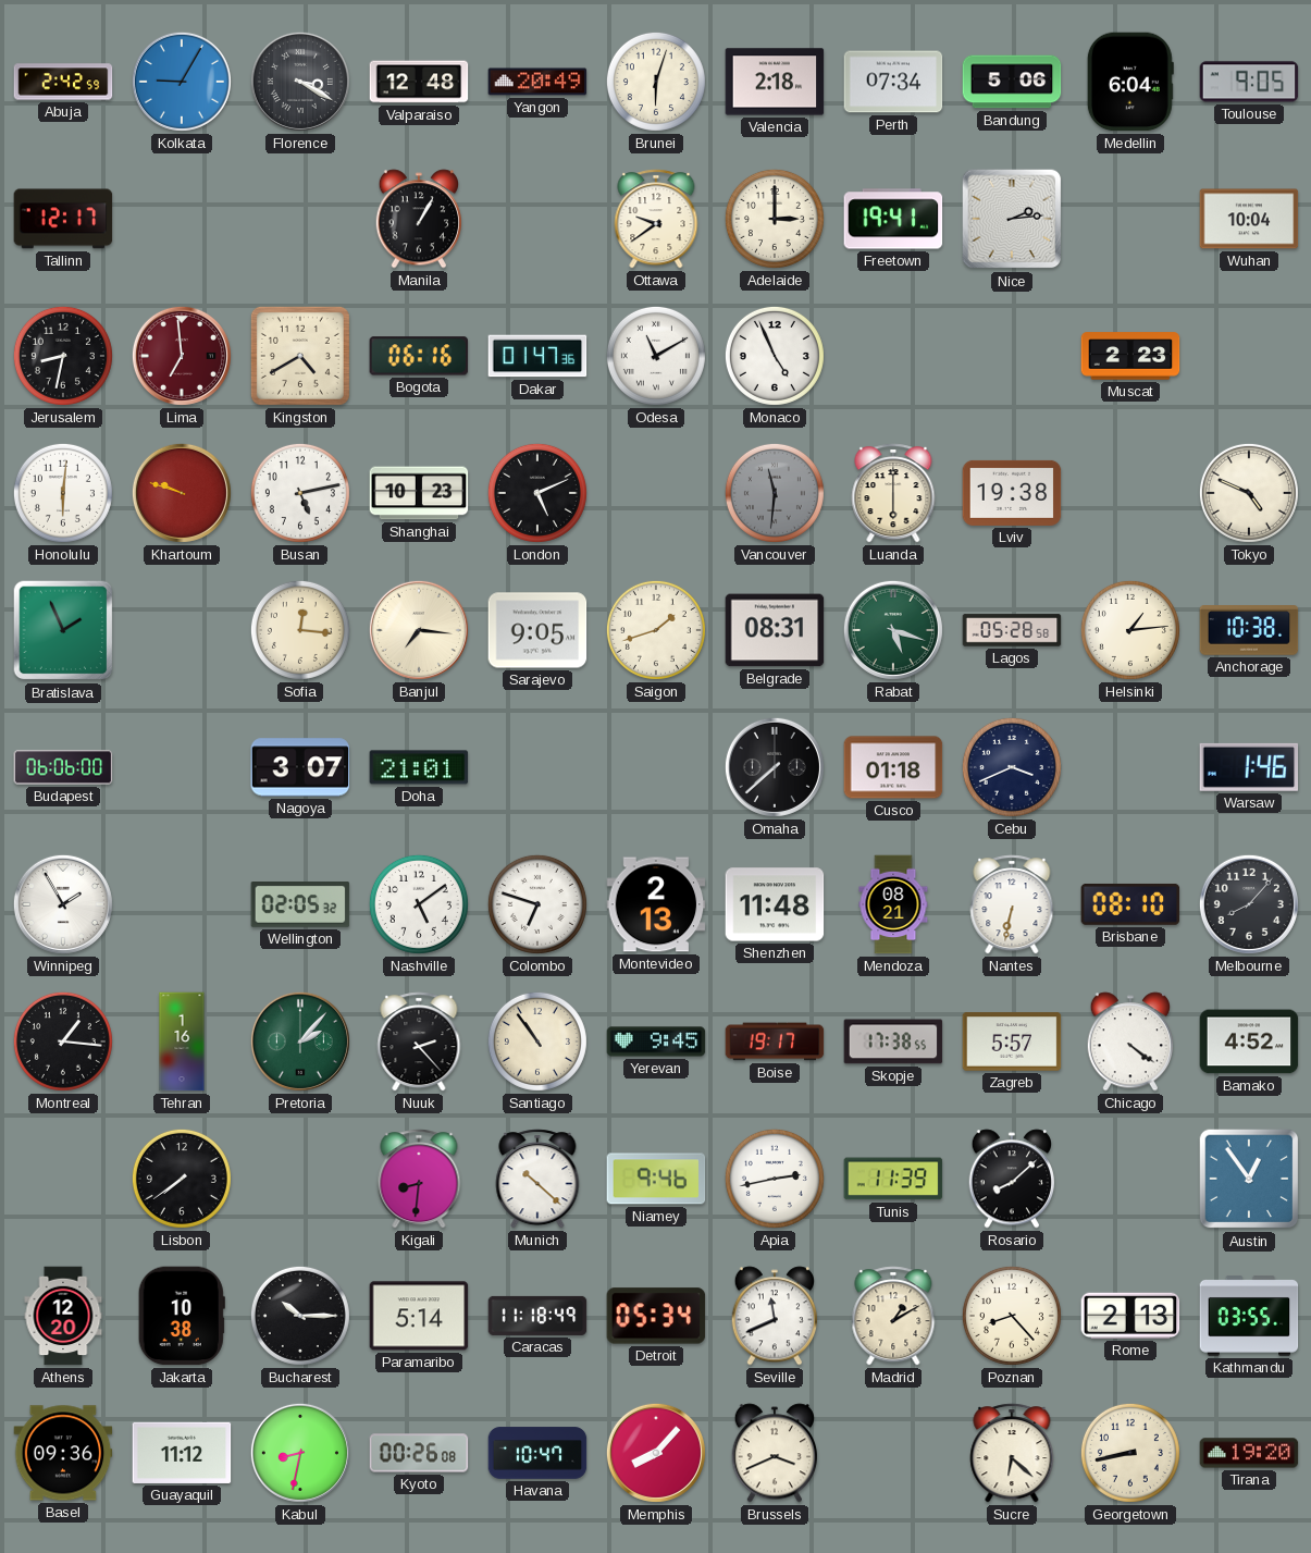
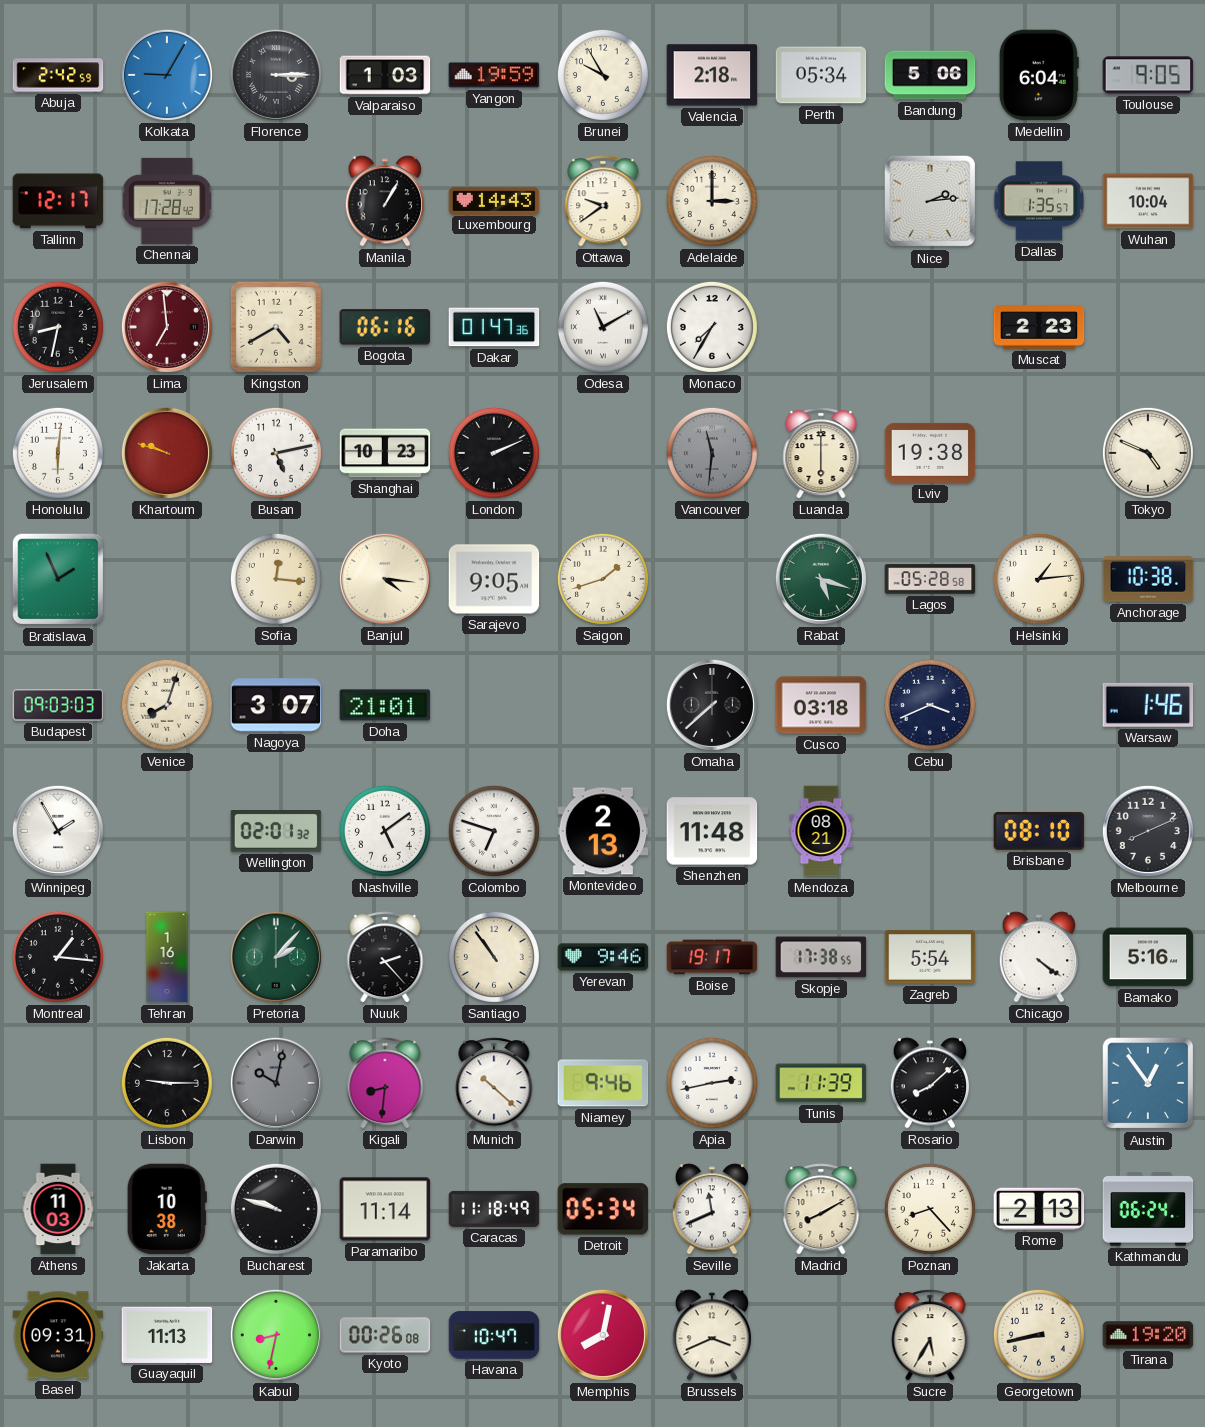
Florence: 3:20 -> 3:15
Valparaiso: 12:48 -> 1:03
Yangon: 20:49 -> 19:59
Brunei: 6:03 -> 9:55
Perth: 07:34 -> 05:34
Chennai: none -> 17:28
Luxembourg: none -> 14:43
Freetown: 19:41 -> none
Dallas: none -> 1:35
Monaco: 4:56 -> 7:35
London: 5:11 -> 2:11
Banjul: 7:16 -> 4:16
Belgrade: 08:31 -> none
Budapest: 06:06 -> 09:03
Venice: none -> 8:03
Cusco: 01:18 -> 03:18
Wellington: 02:05 -> 02:01
Nantes: 6:32 -> none
Melbourne: 8:07 -> 8:11
Yerevan: 9:45 -> 9:46
Zagreb: 5:57 -> 5:54
Bamako: 4:52 -> 5:16
Lisbon: 7:39 -> 9:15
Darwin: none -> 10:02
Athens: 12:20 -> 11:03
Bucharest: 10:15 -> 9:48
Paramaribo: 5:14 -> 11:14
Madrid: 1:10 -> 8:10
Kathmandu: 03:55 -> 06:24
Basel: 09:36 -> 09:31
Guayaquil: 11:12 -> 11:13
Memphis: 8:07 -> 8:02
Sucre: 6:22 -> 5:35
